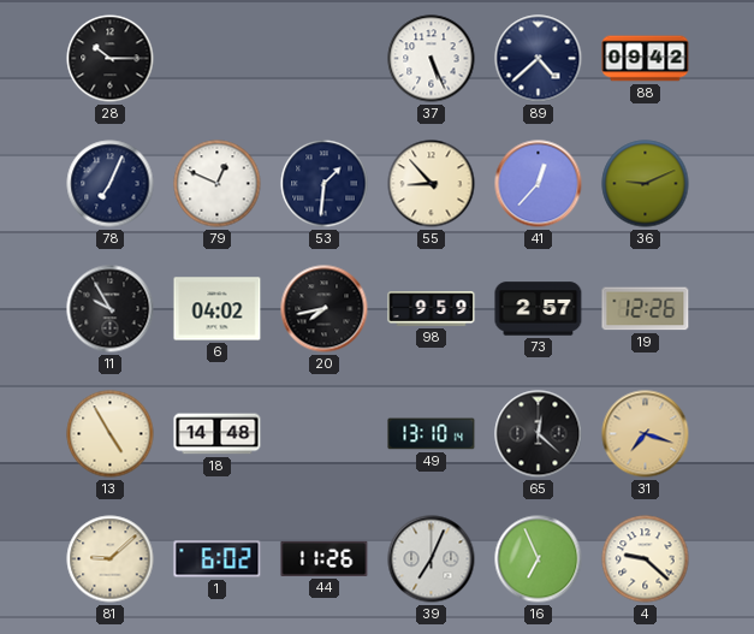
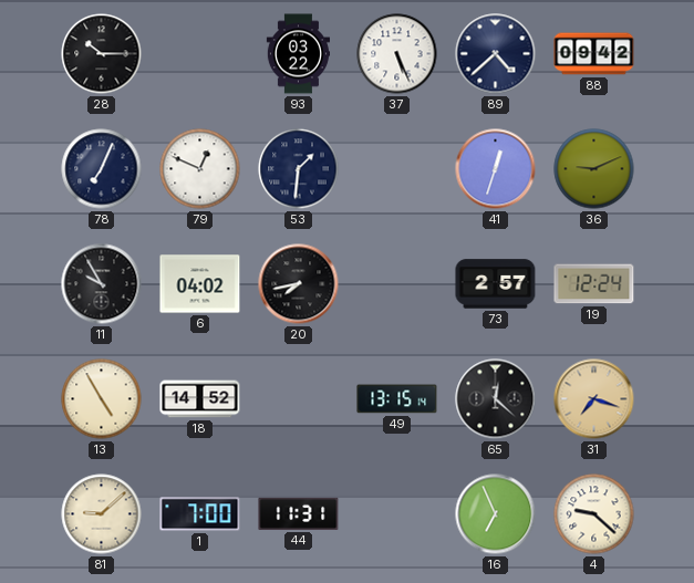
93: none -> 03:22
55: 8:53 -> none
41: 12:37 -> 12:33
98: 9:59 -> none
19: 12:26 -> 12:24
18: 14:48 -> 14:52
49: 13:10 -> 13:15
1: 6:02 -> 7:00
44: 11:26 -> 11:31
39: 7:04 -> none
